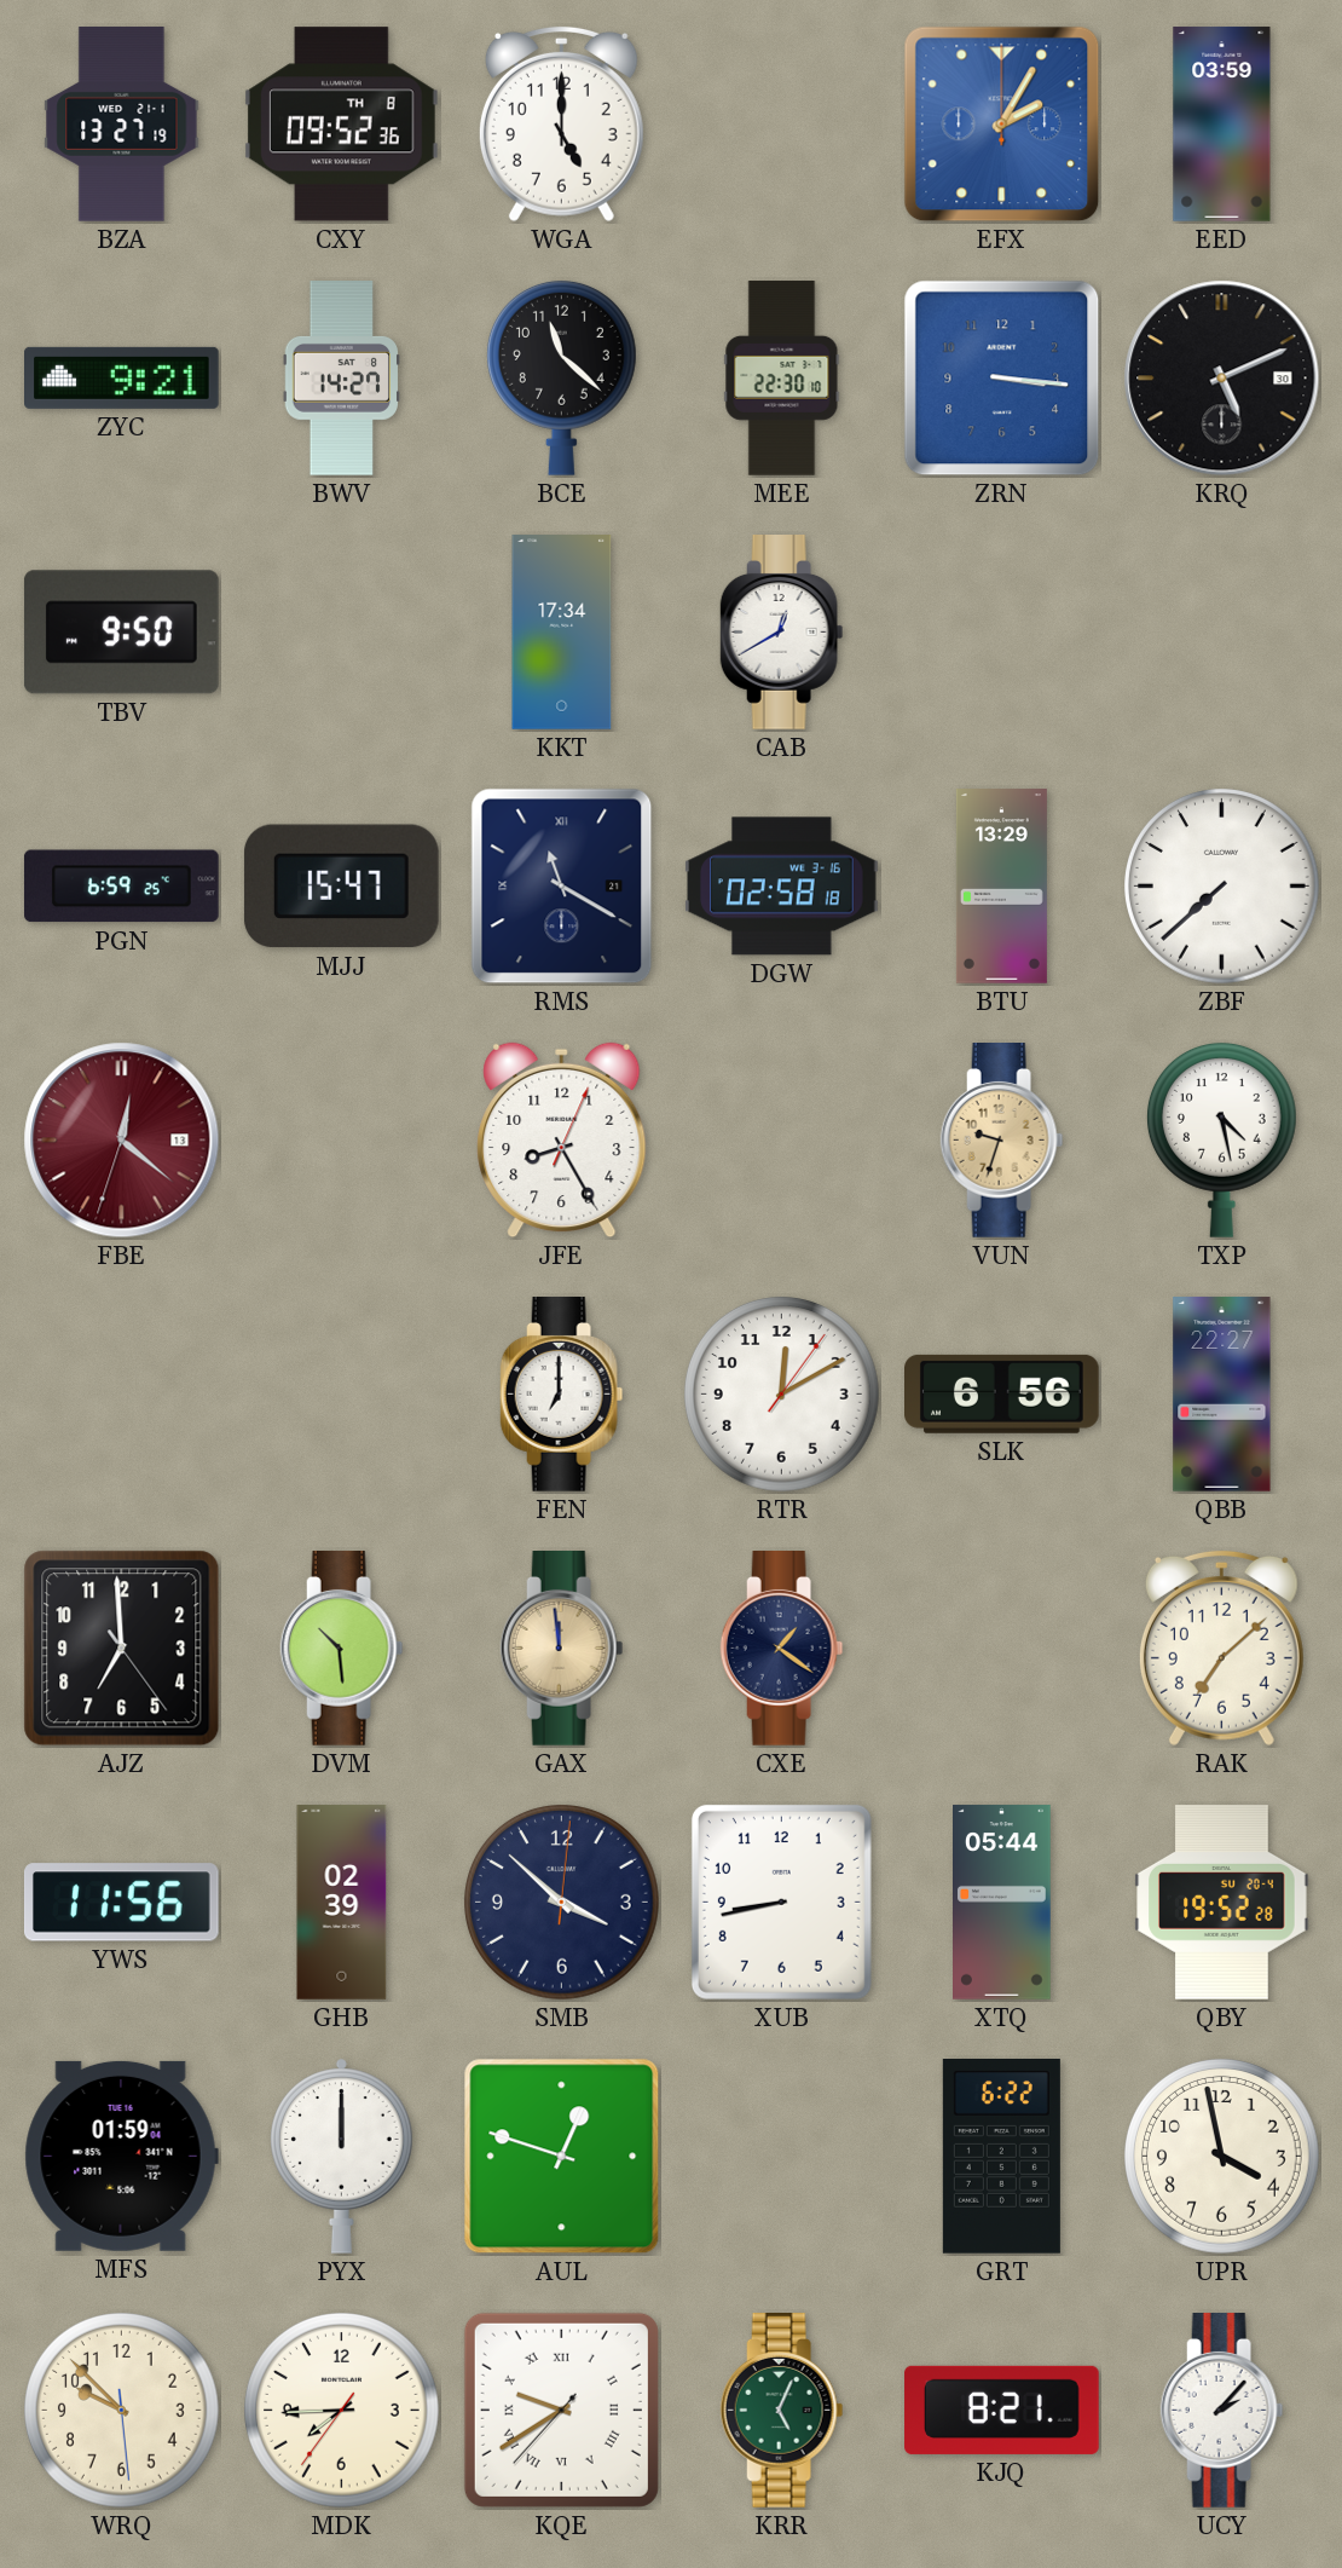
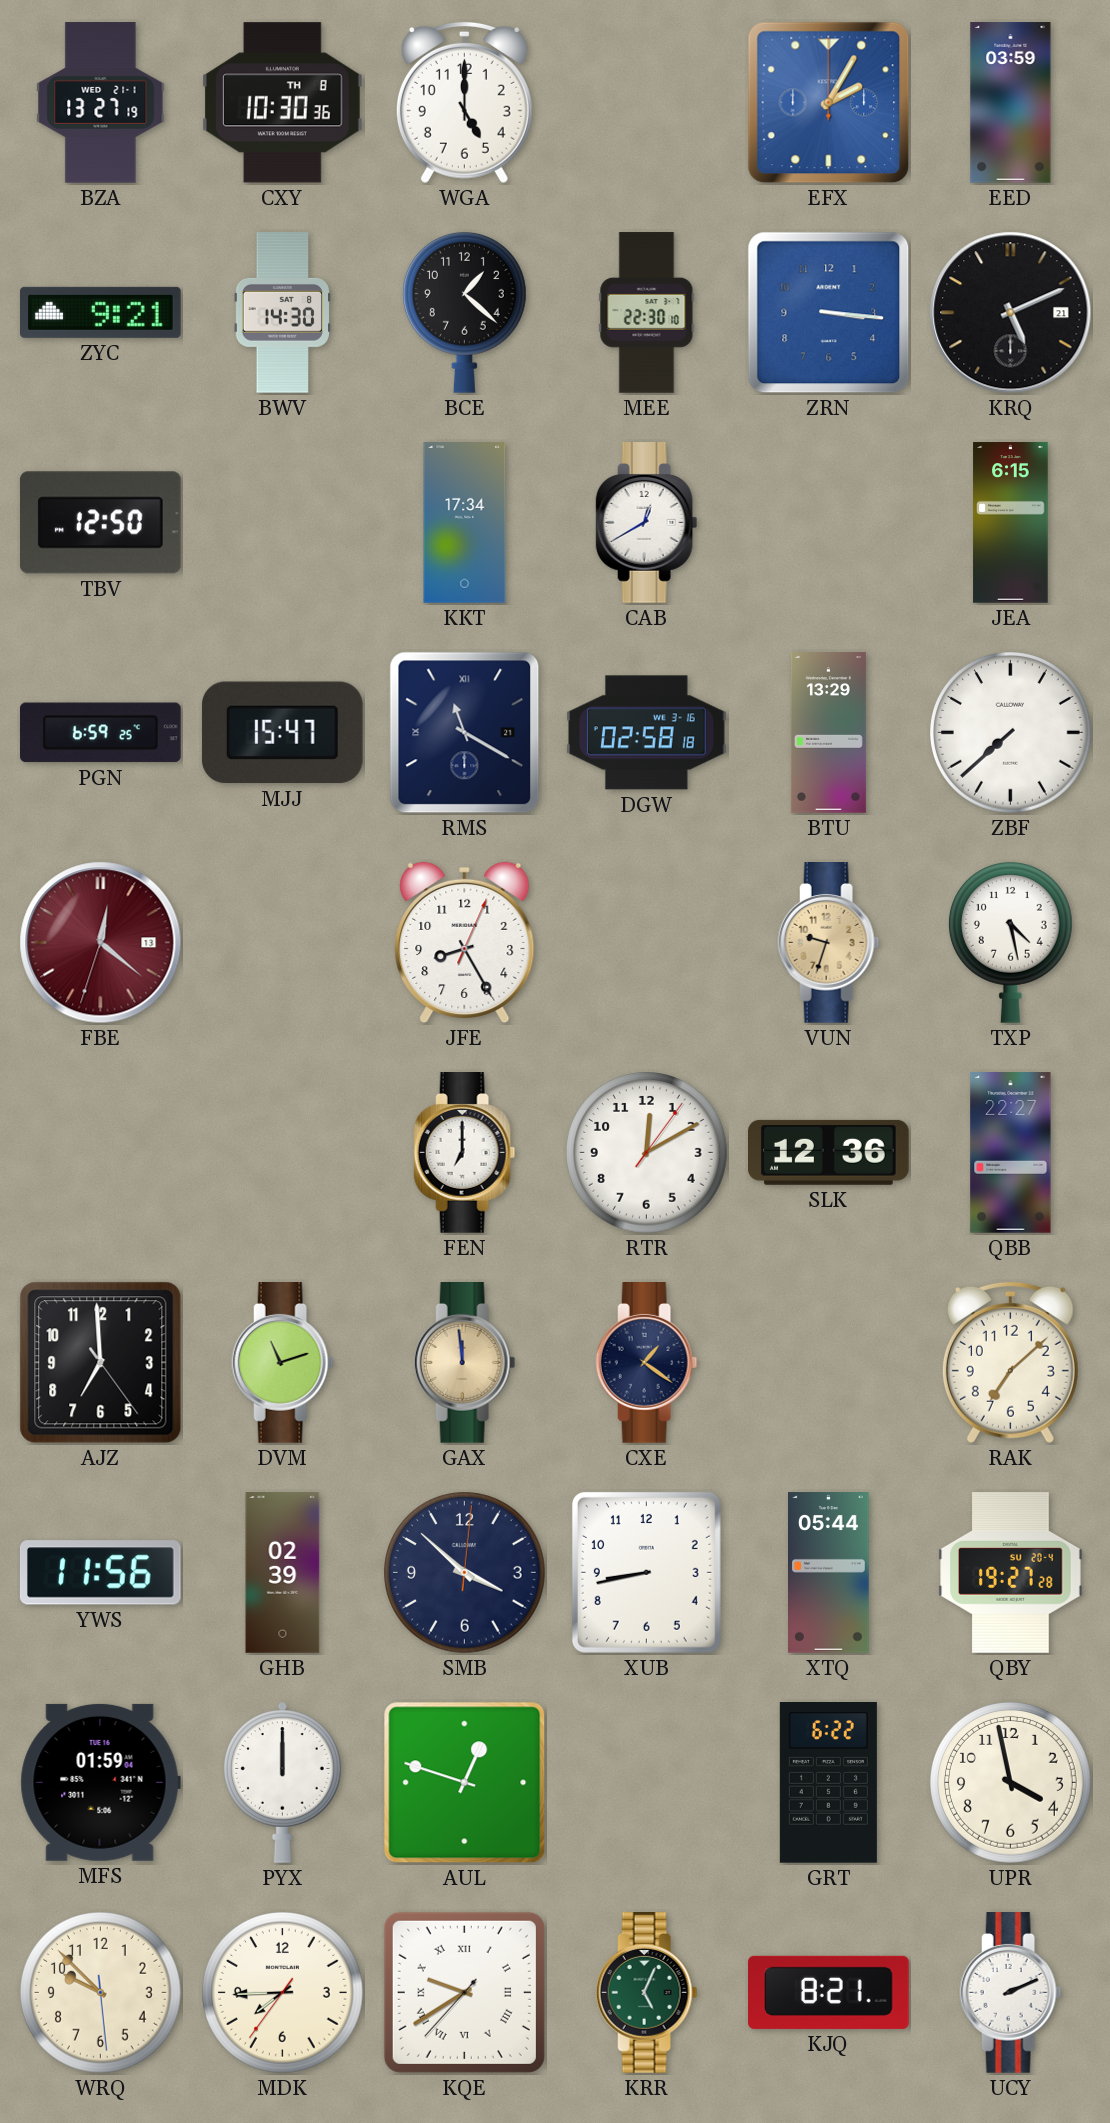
CXY: 09:52 -> 10:30
BWV: 14:27 -> 14:30
BCE: 11:22 -> 1:22
KRQ date: 30 -> 21
TBV: 9:50 -> 12:50
JEA: none -> 6:15
SLK: 6:56 -> 12:36
DVM: 10:29 -> 11:12
QBY: 19:52 -> 19:27
UCY: 2:07 -> 2:11
